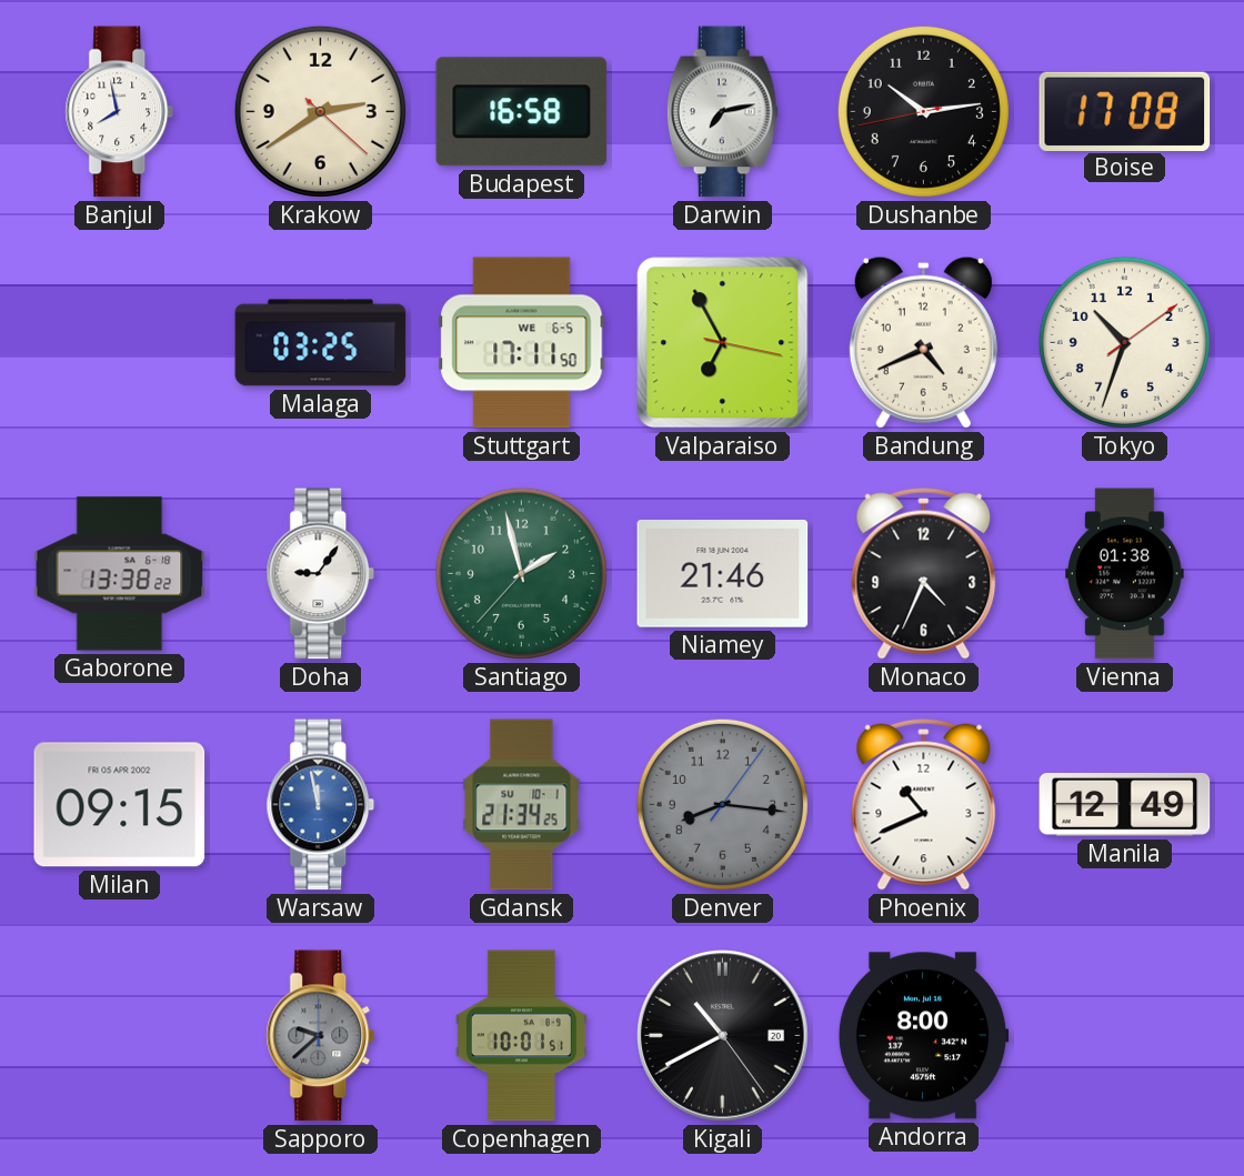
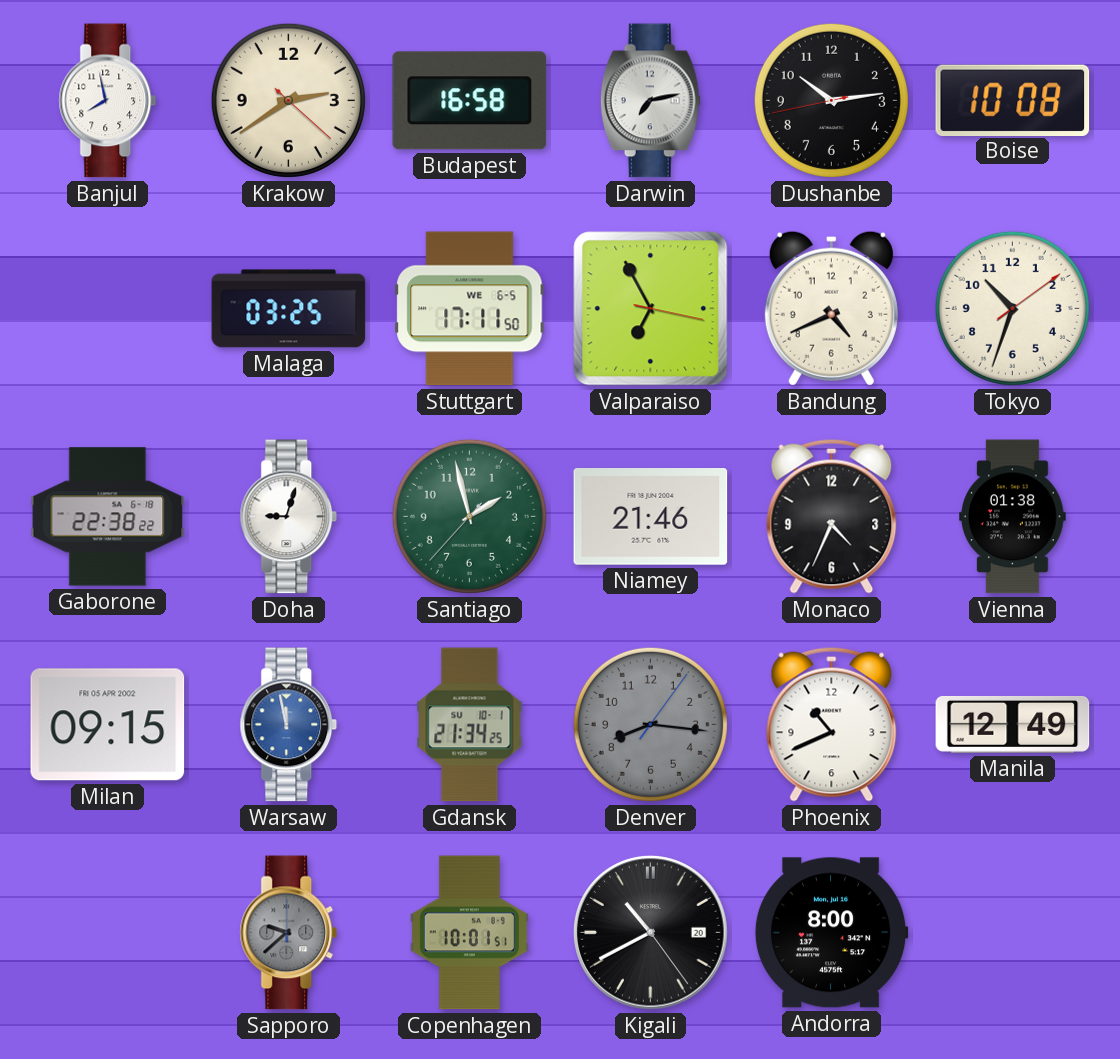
Boise: 17:08 -> 10:08
Gaborone: 13:38 -> 22:38
Doha: 9:06 -> 9:03
